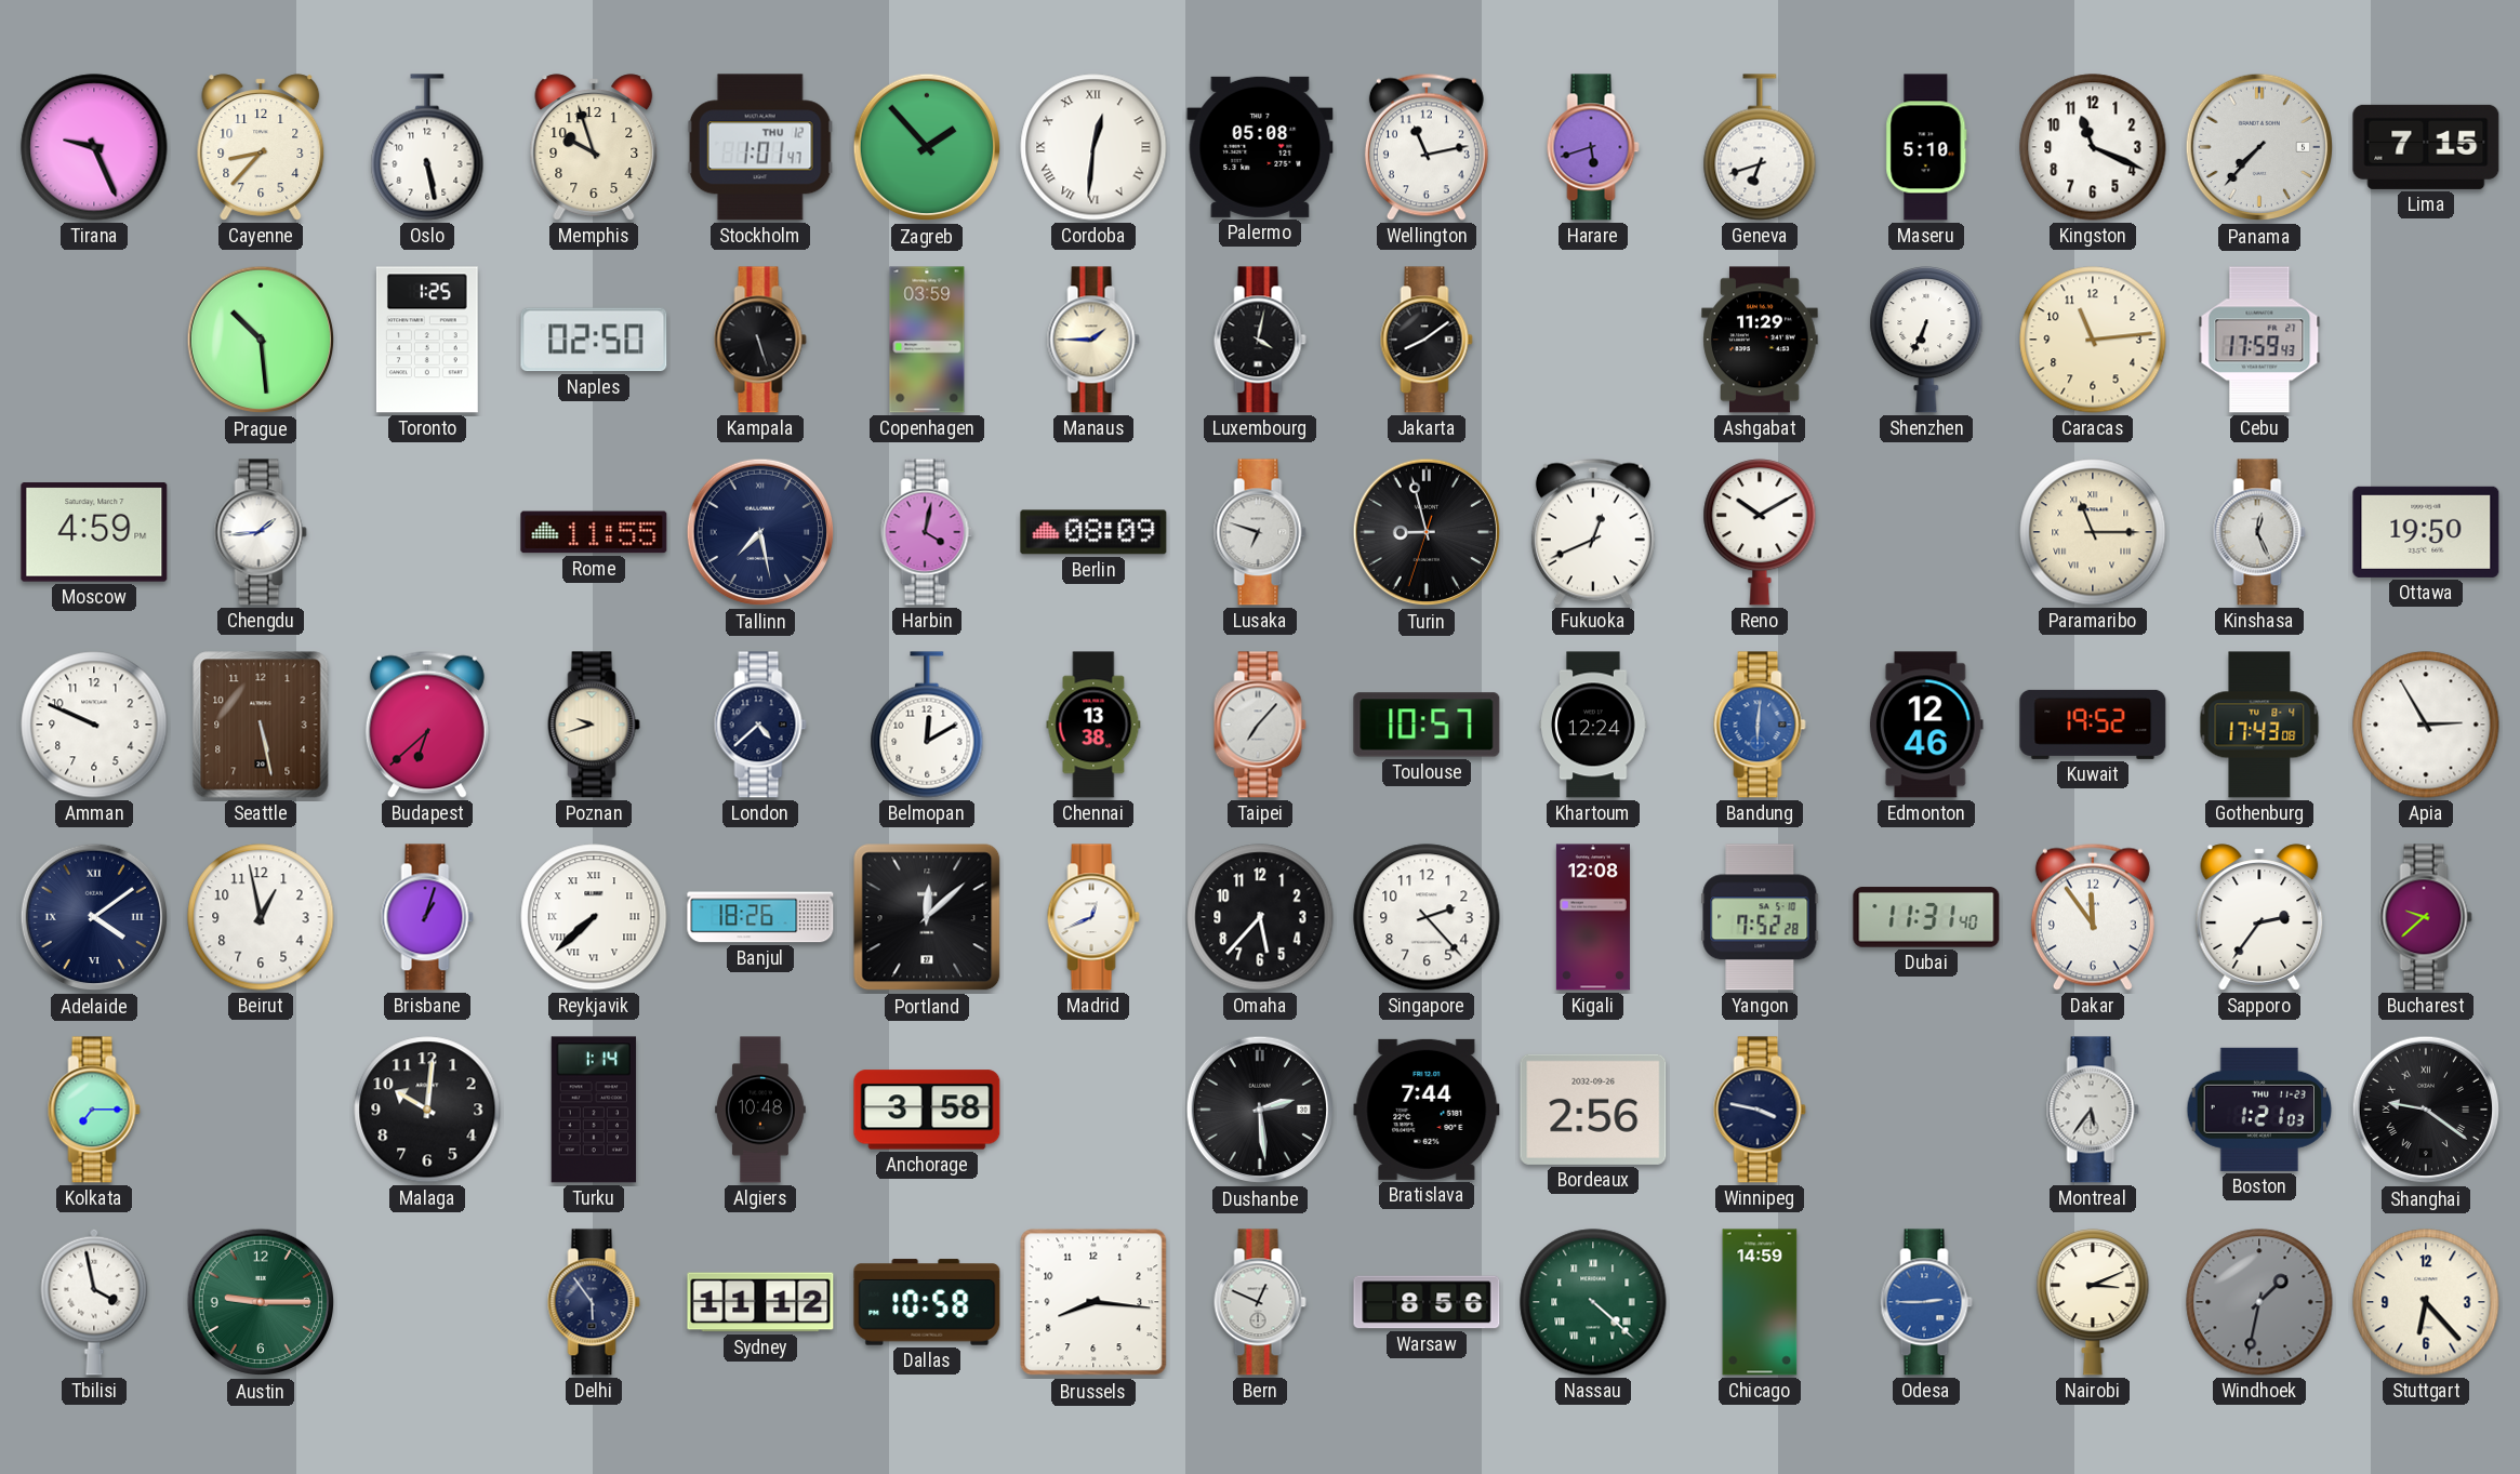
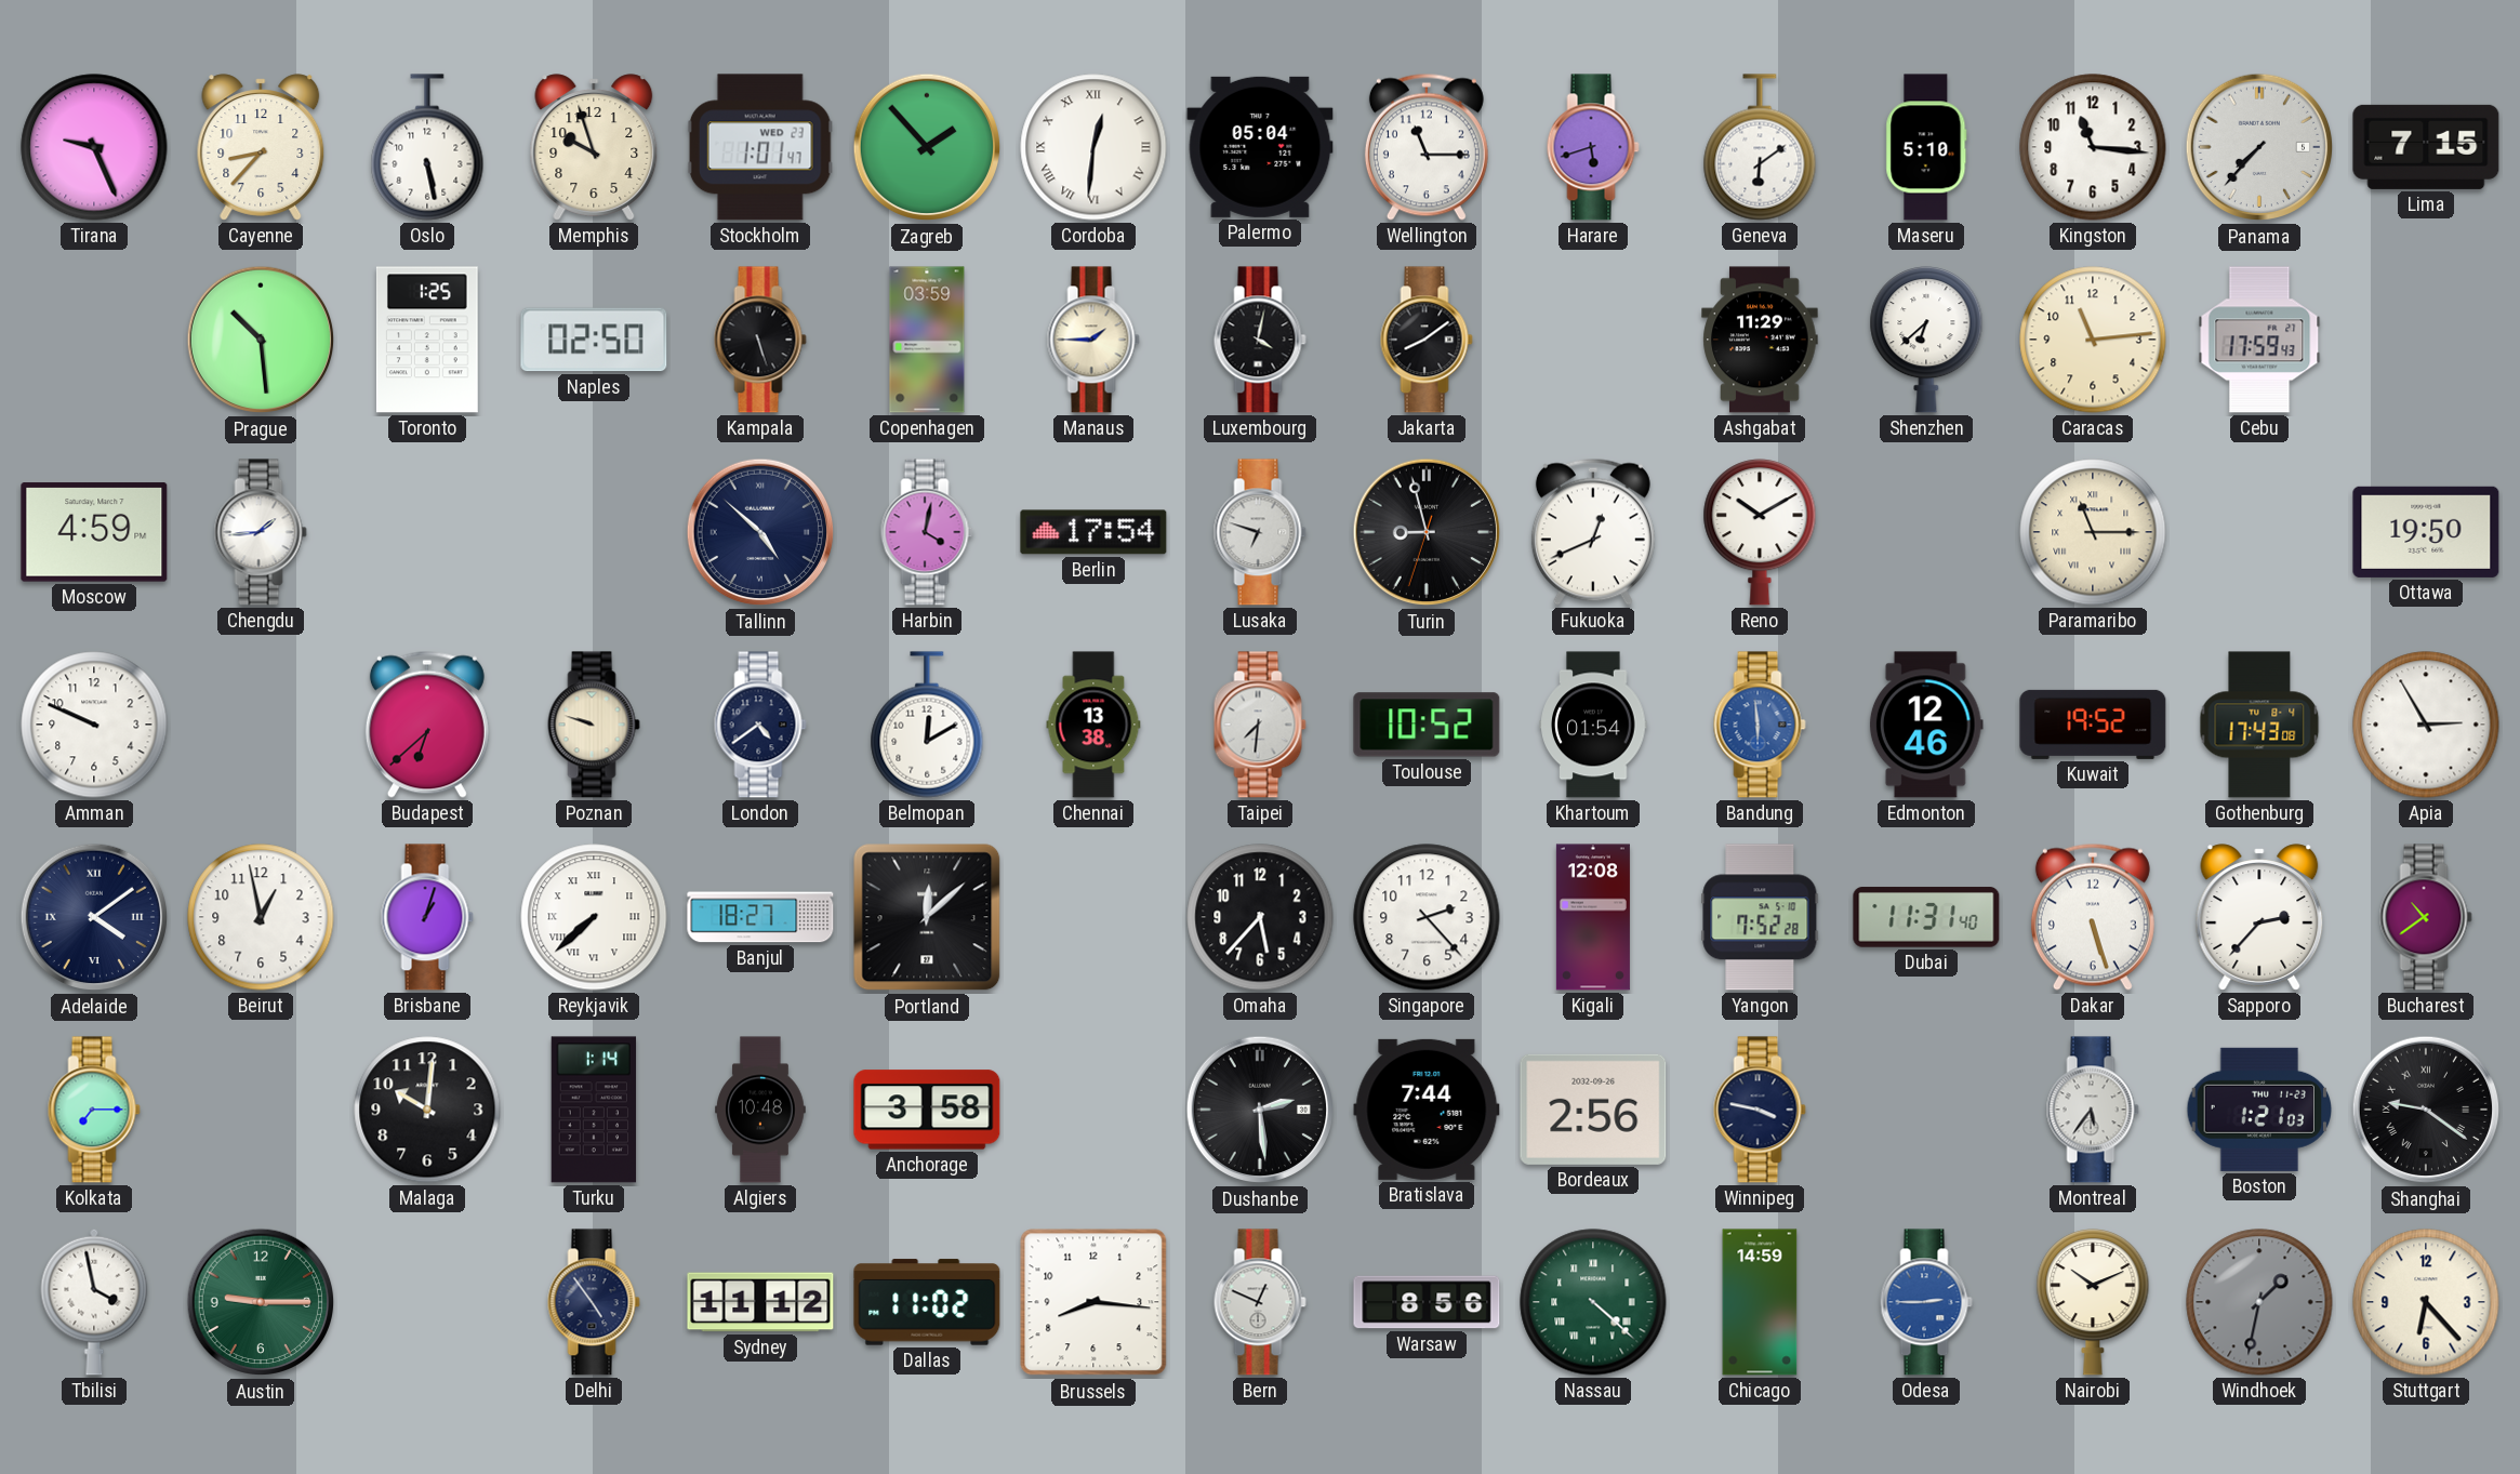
Stockholm date: THU 12 -> WED 23
Palermo: 05:08 -> 05:04
Wellington: 11:13 -> 11:15
Geneva: 6:42 -> 6:09
Kingston: 11:19 -> 11:16
Shenzhen: 6:34 -> 6:38
Rome: 11:55 -> none
Tallinn: 7:28 -> 4:52
Berlin: 08:09 -> 17:54
Kinshasa: 12:26 -> none
Seattle: 5:28 -> none
Poznan: 9:42 -> 9:48
London: 4:38 -> 4:39
Taipei: 7:07 -> 7:31
Toulouse: 10:57 -> 10:52
Khartoum: 12:24 -> 01:54
Bandung: 6:01 -> 5:59
Banjul: 18:26 -> 18:27
Madrid: 12:41 -> none
Dakar: 11:54 -> 5:27
Sapporo: 2:36 -> 2:37
Bucharest: 9:38 -> 10:39
Delhi: 5:54 -> 4:54
Dallas: 10:58 -> 11:02
Nairobi: 3:11 -> 10:11
